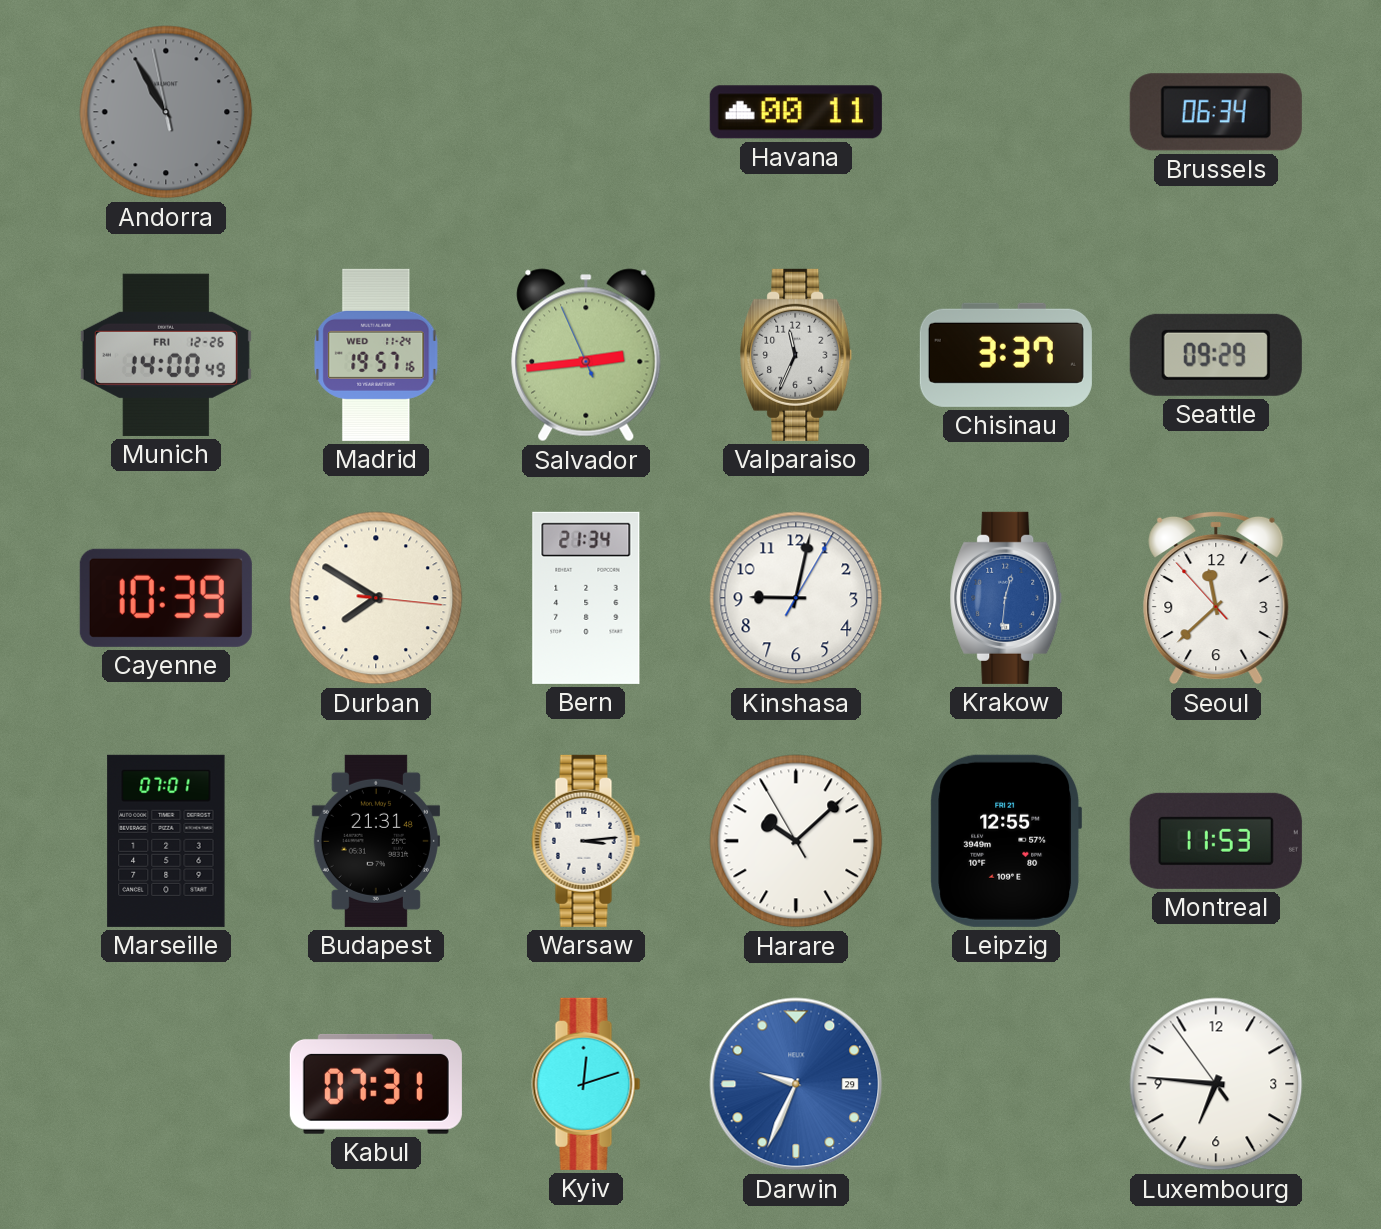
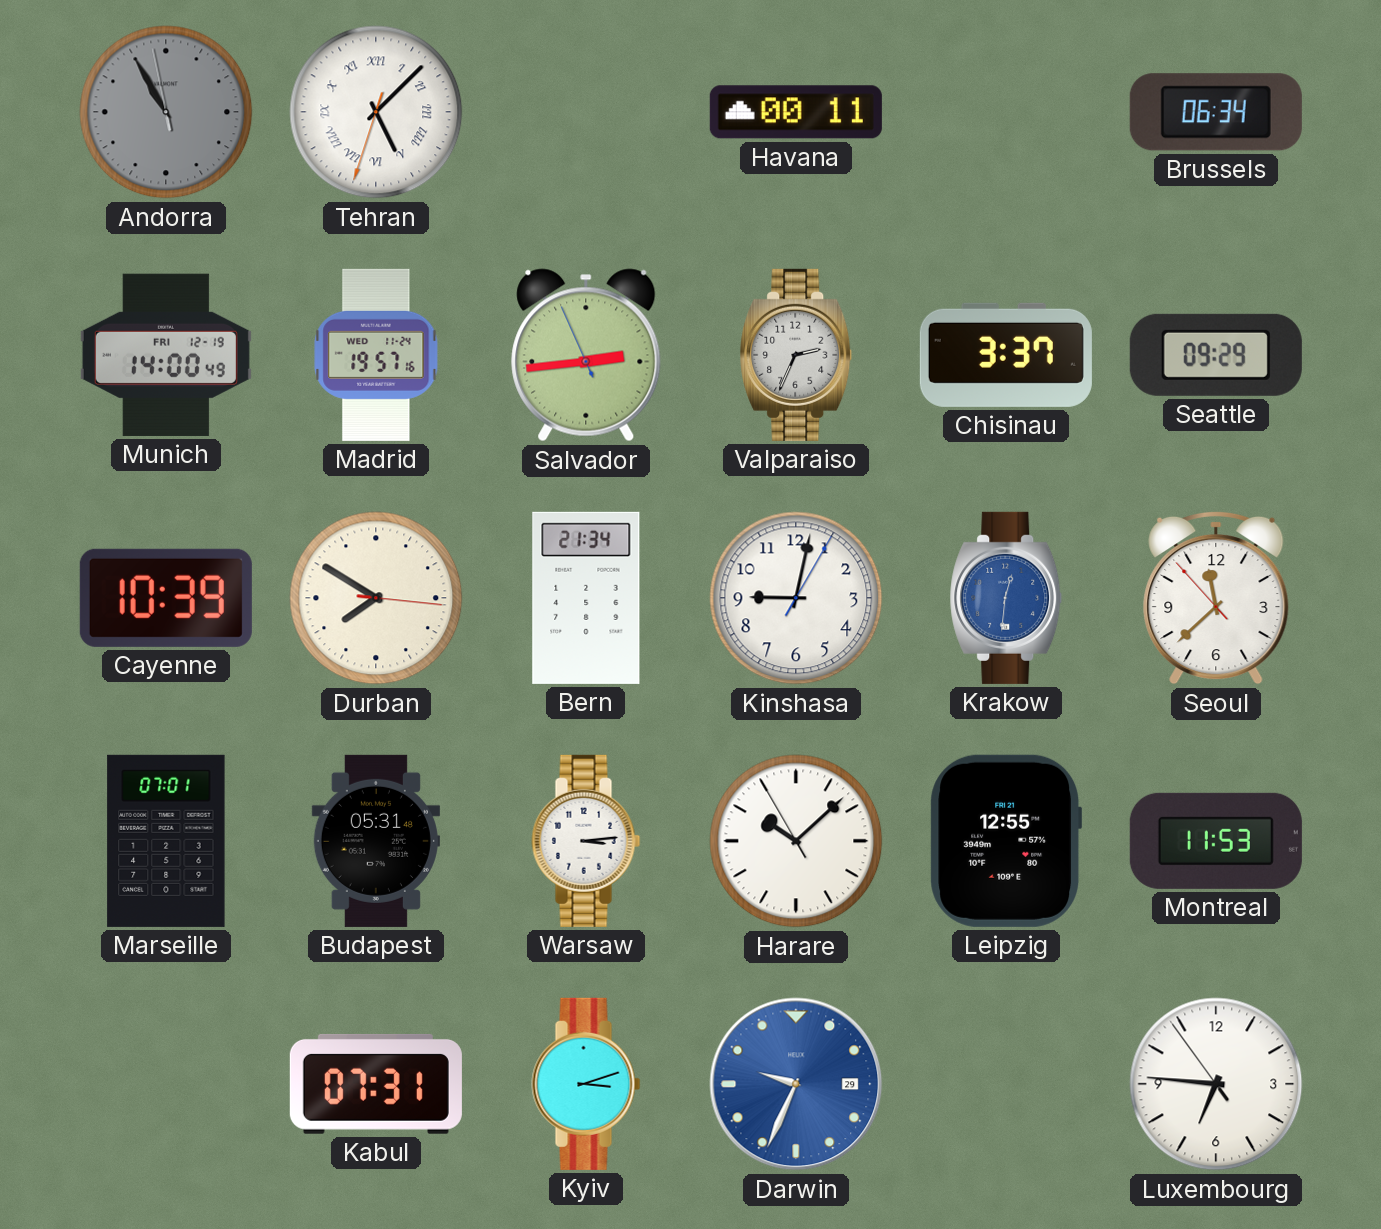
Tehran: none -> 5:07
Munich date: FRI 12-26 -> FRI 12-19
Valparaiso: 11:34 -> 2:34
Budapest: 21:31 -> 05:31
Kyiv: 12:12 -> 3:12
